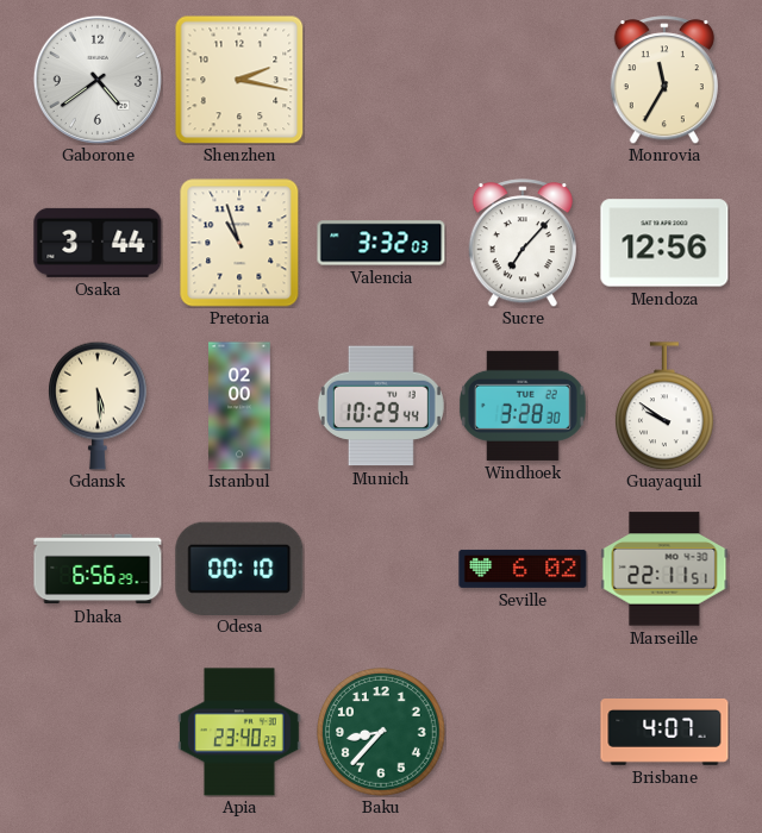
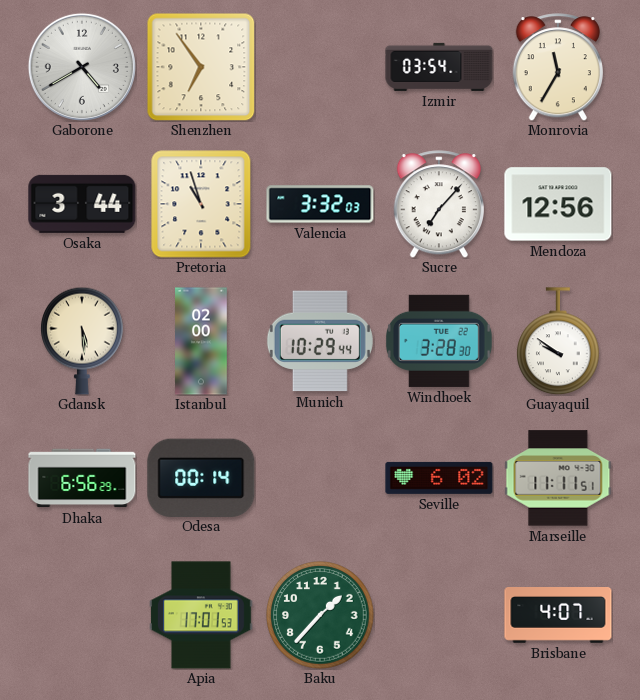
Gaborone: 4:39 -> 4:40
Shenzhen: 2:17 -> 6:54
Izmir: none -> 03:54
Odesa: 00:10 -> 00:14
Marseille: 22:11 -> 11:11
Apia: 23:40 -> 17:01
Baku: 8:37 -> 1:37
